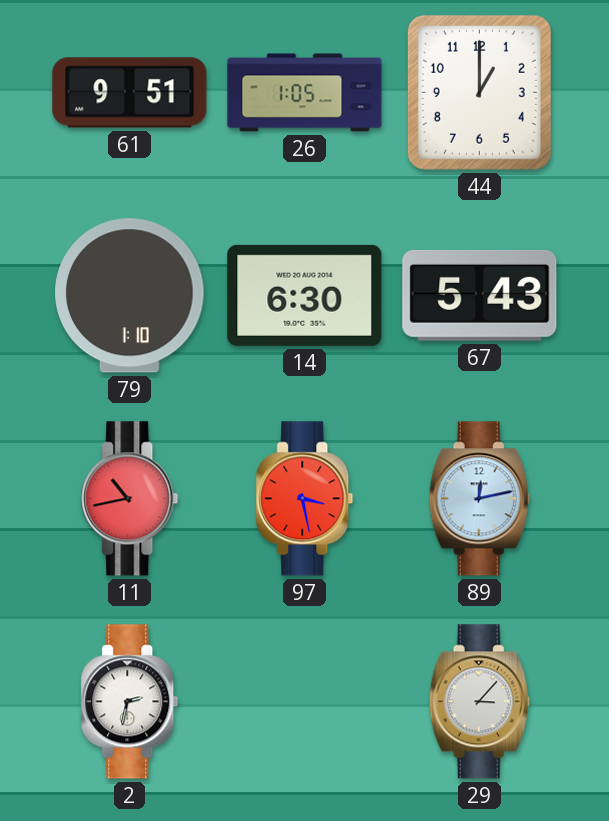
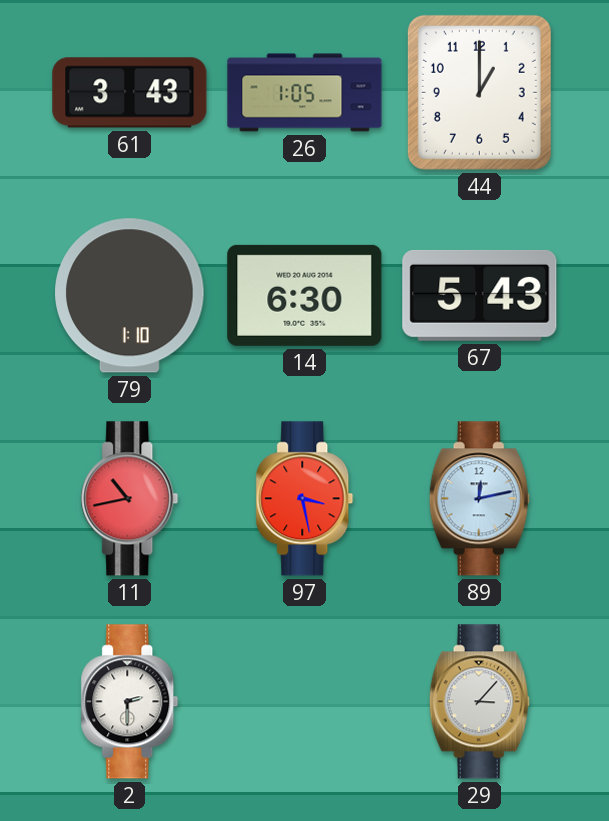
61: 9:51 -> 3:43
2: 2:32 -> 2:30
